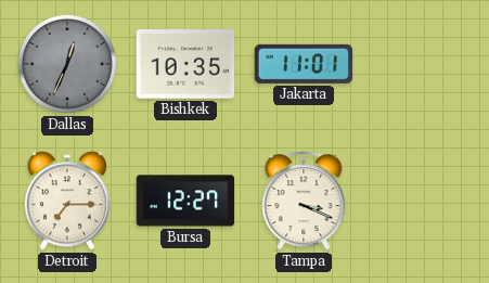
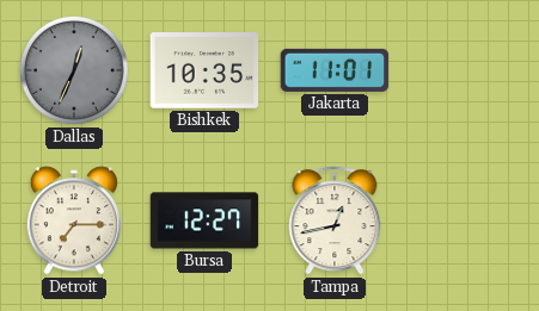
Tampa: 3:19 -> 12:43
